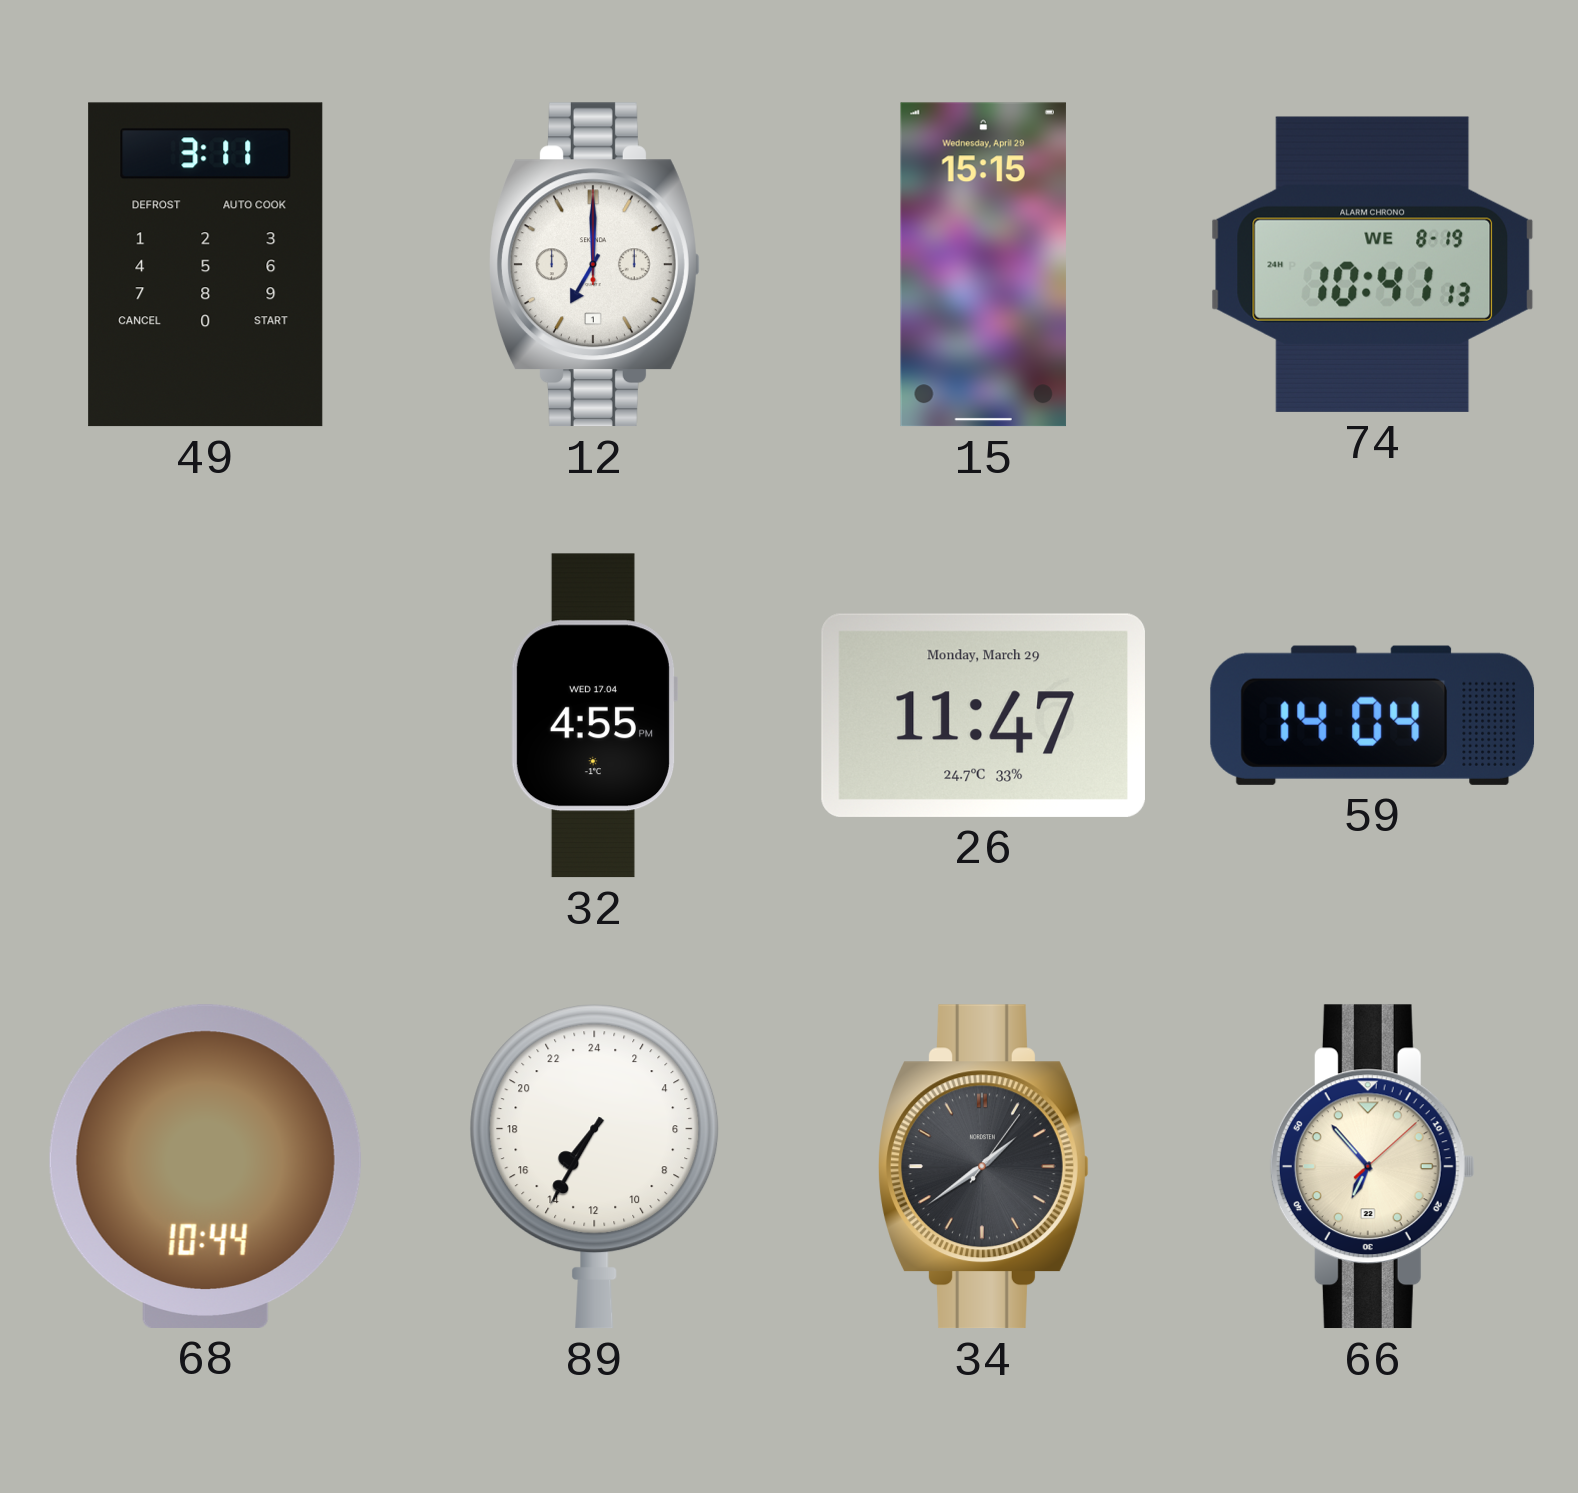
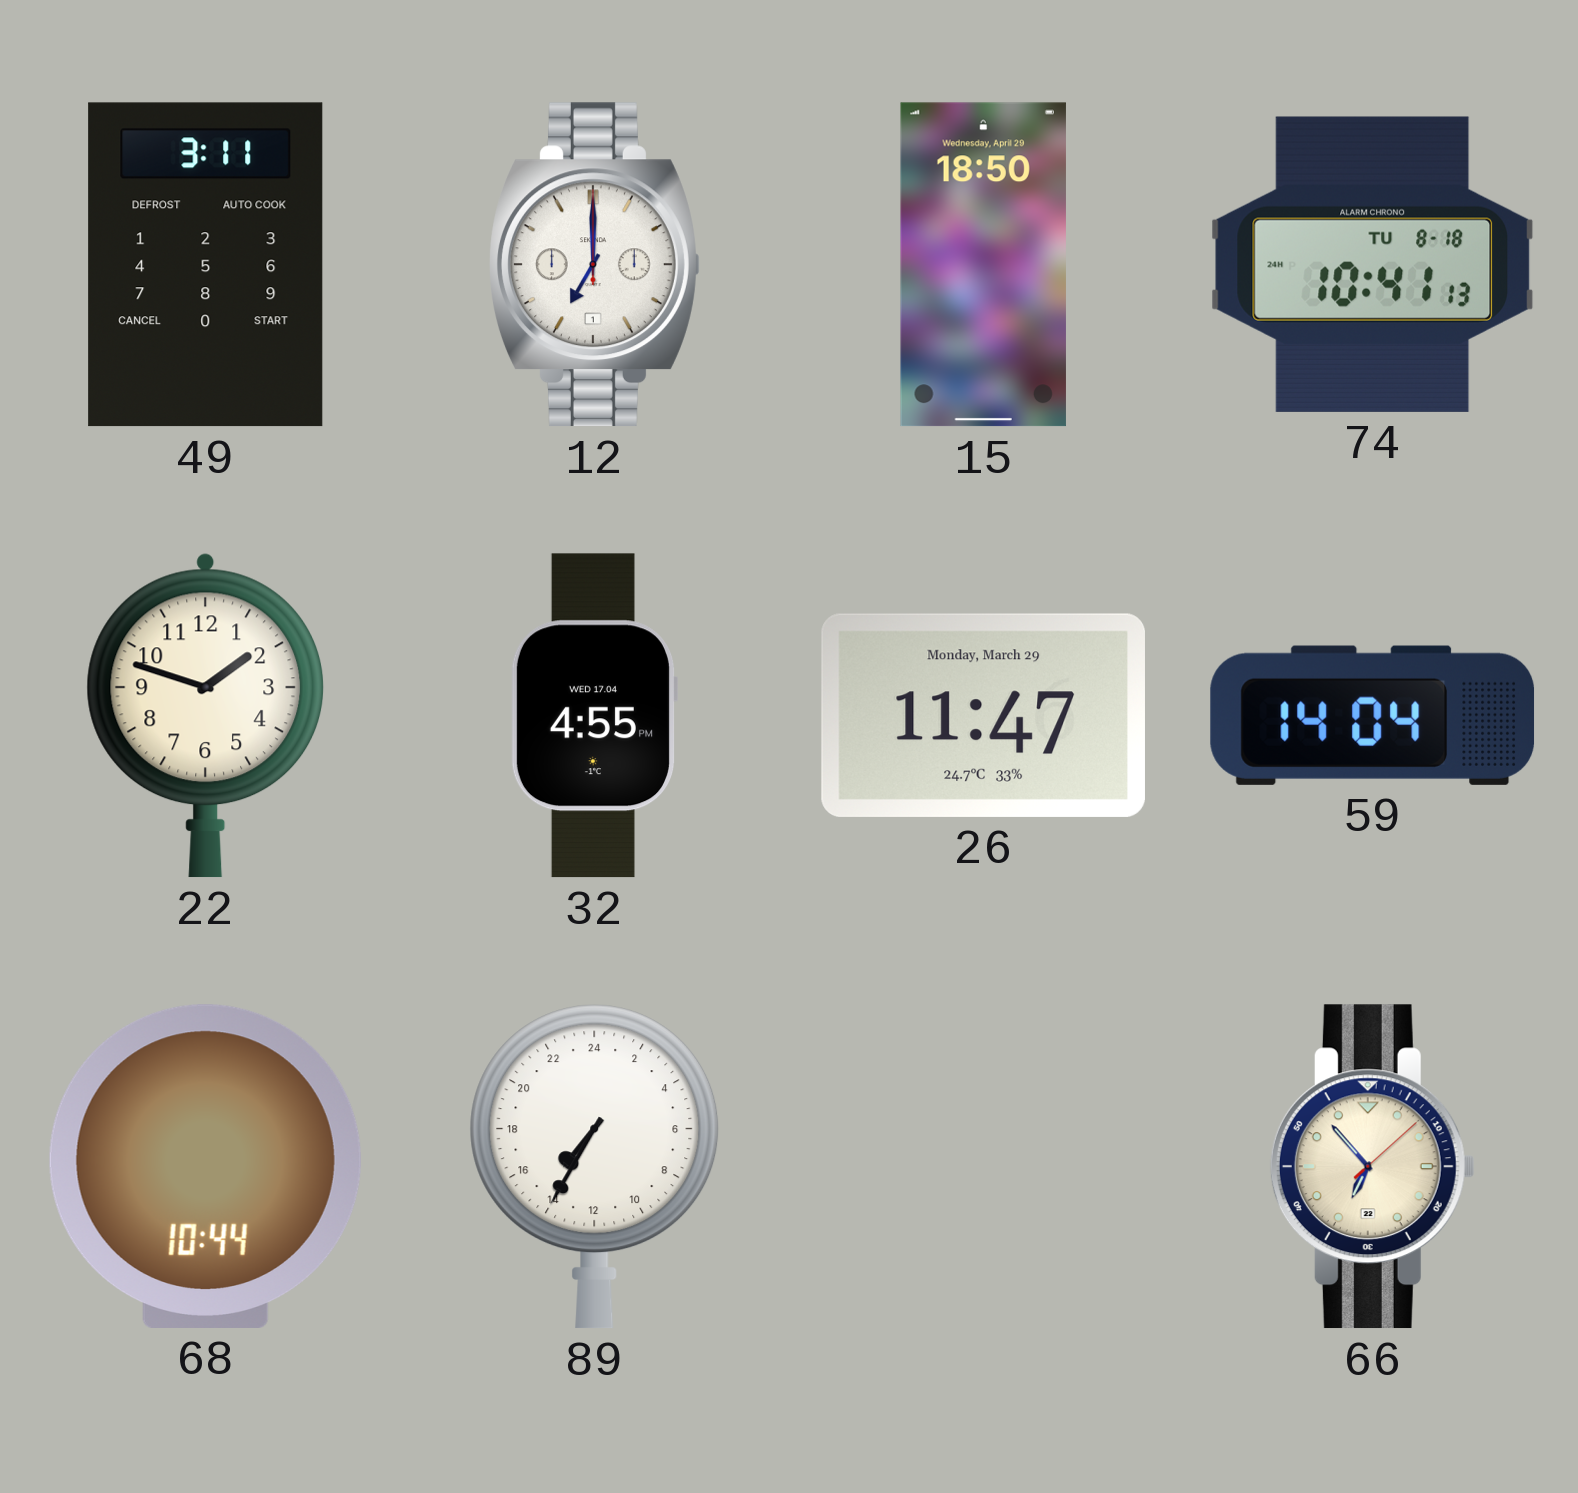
15: 15:15 -> 18:50
74 date: WE 8-19 -> TU 8-18
22: none -> 1:48
34: 1:39 -> none
